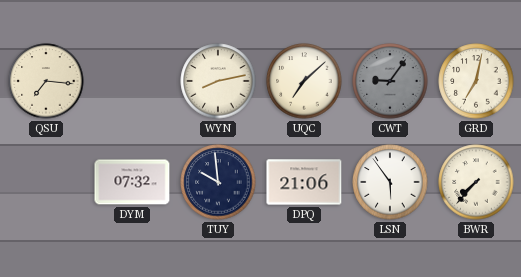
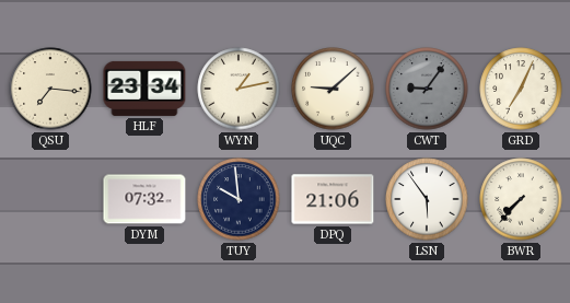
HLF: none -> 23:34
WYN: 8:13 -> 1:13
UQC: 7:08 -> 9:08
GRD: 7:02 -> 7:04
